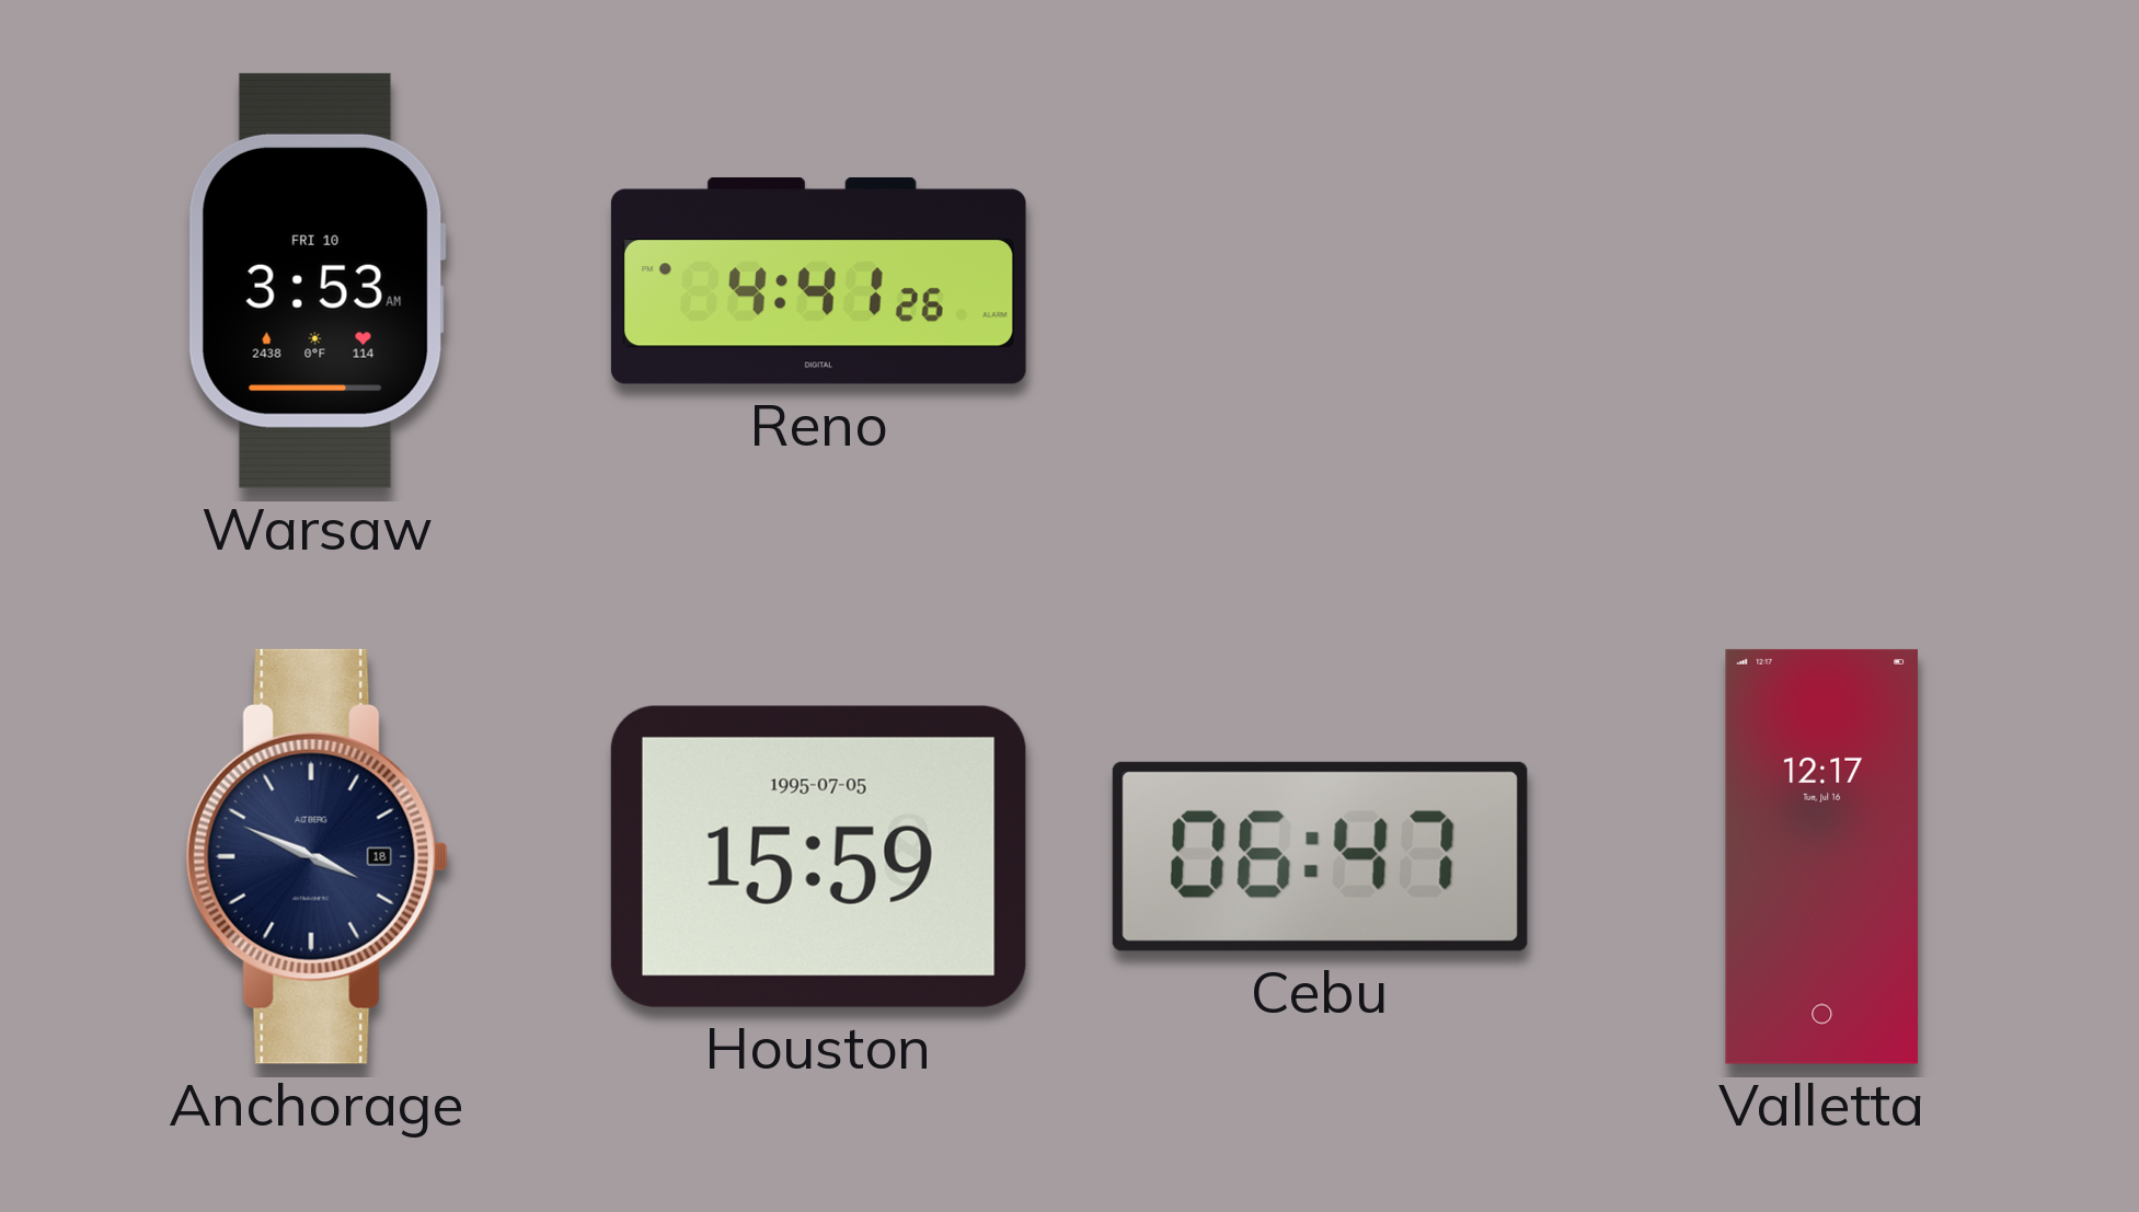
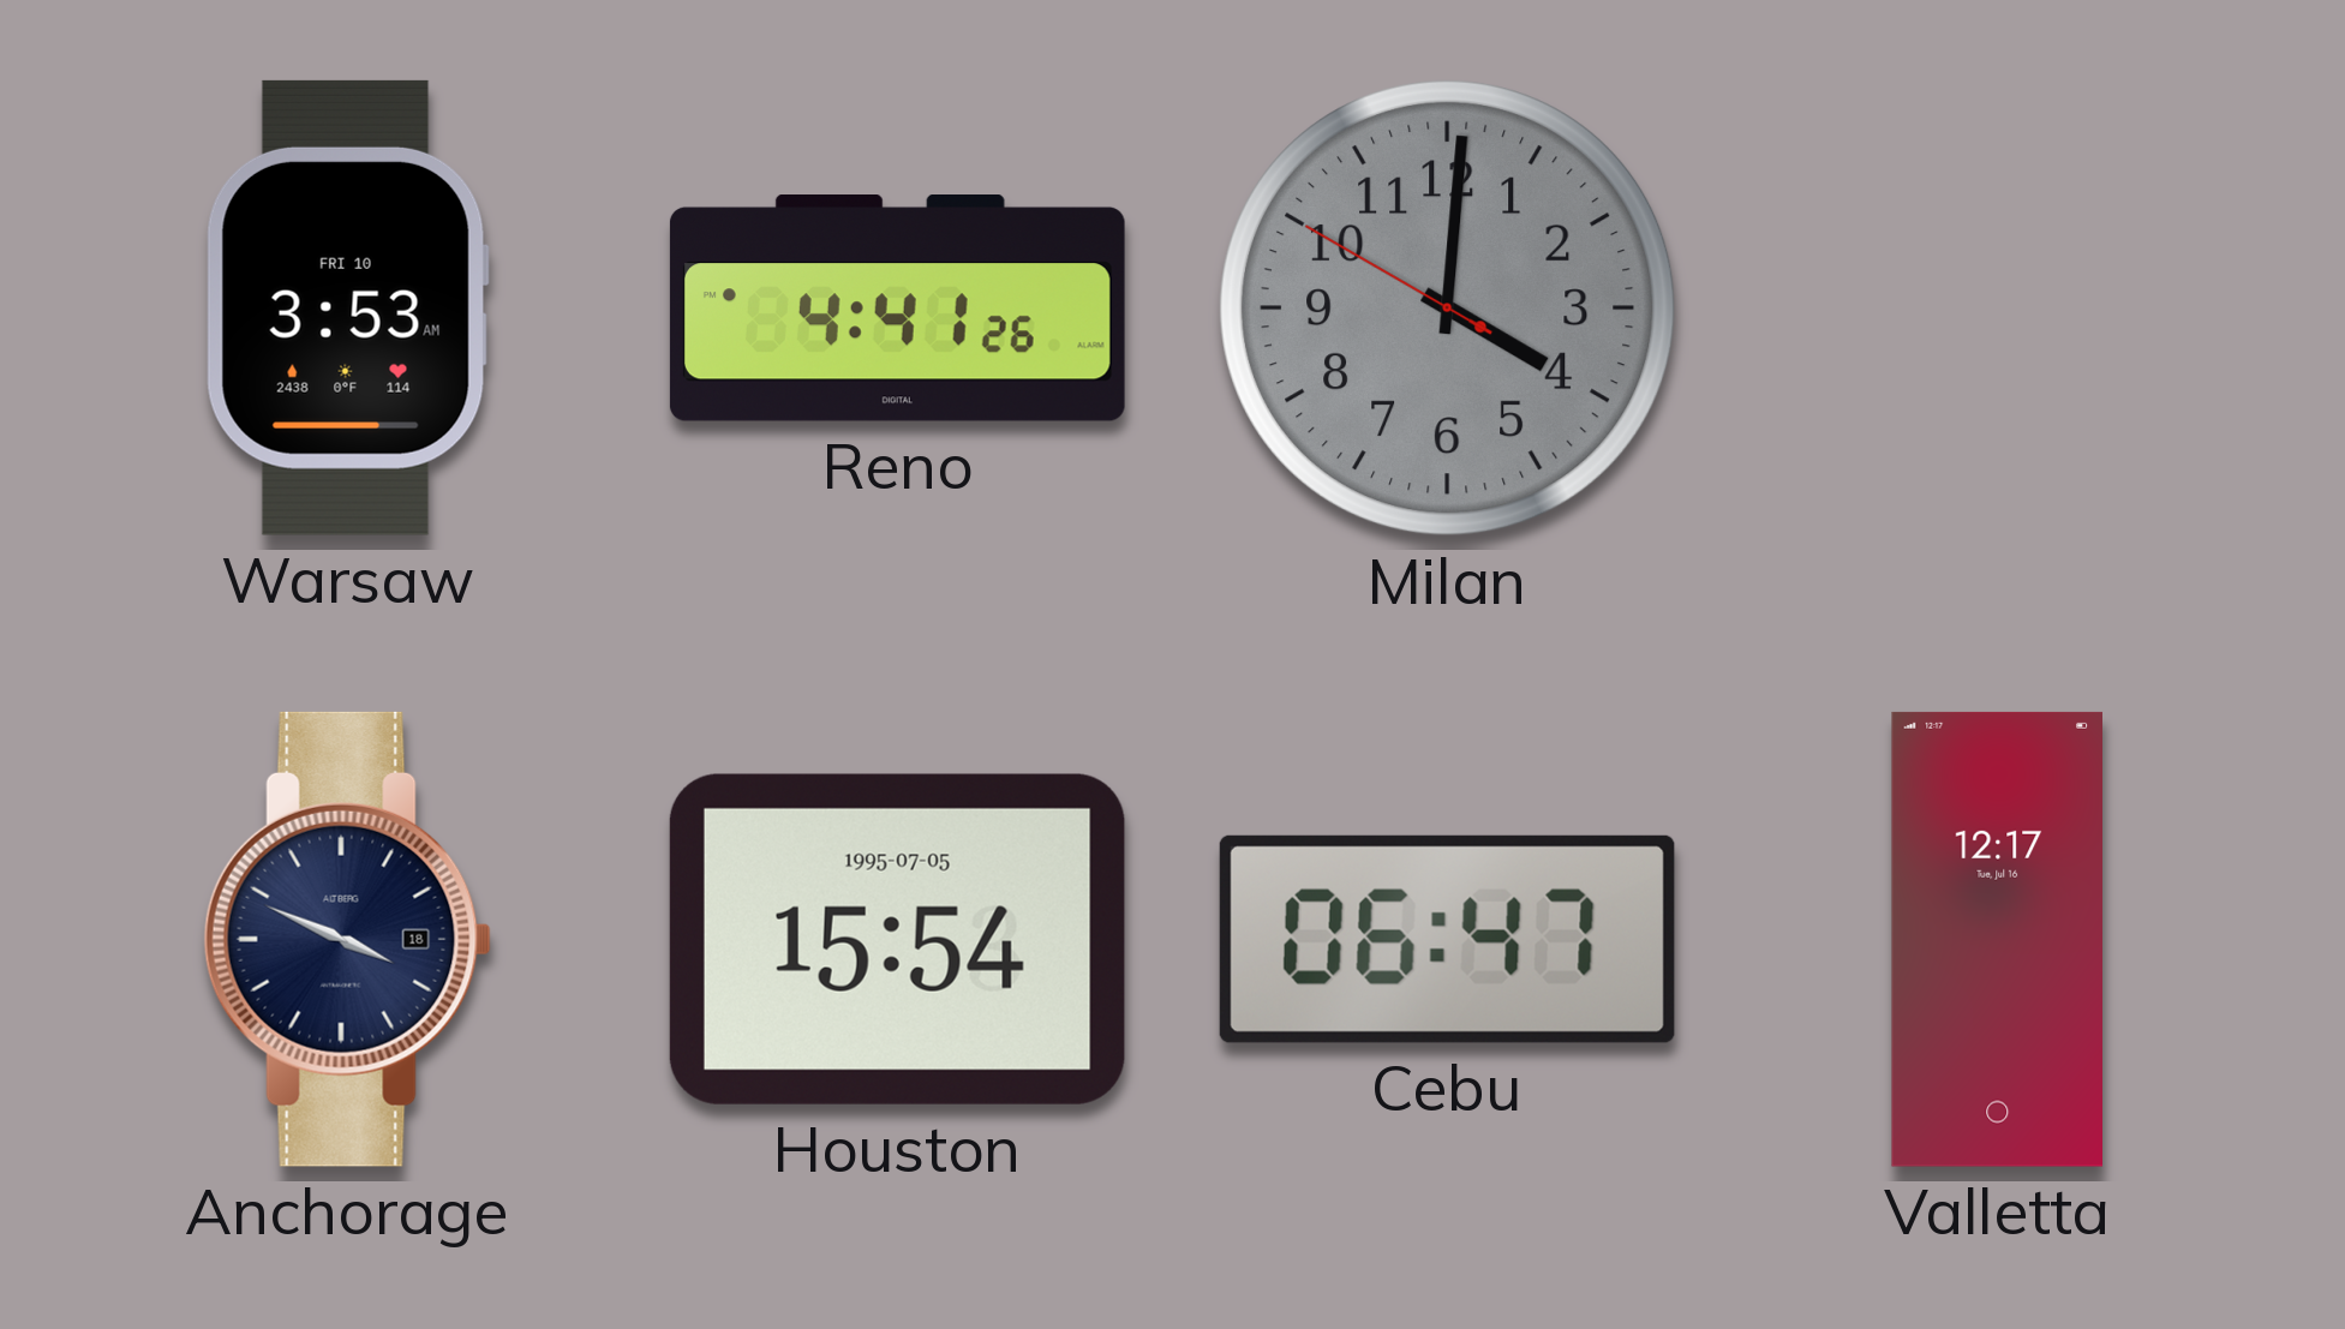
Milan: none -> 4:00
Houston: 15:59 -> 15:54
